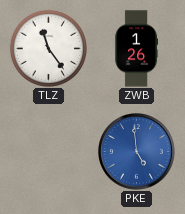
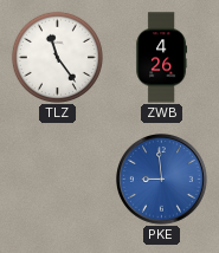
ZWB: 1:26 -> 4:26
PKE: 4:59 -> 8:59
